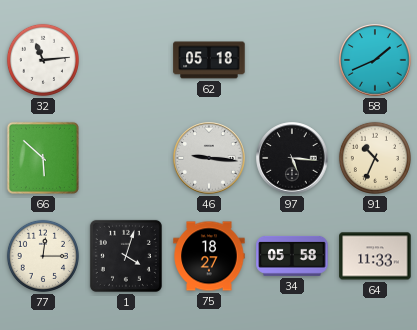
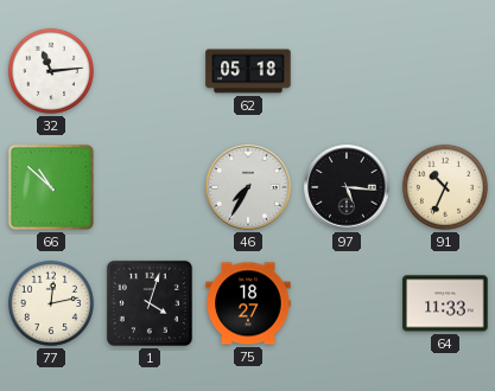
58: 1:41 -> none
66: 5:52 -> 10:52
46: 9:16 -> 7:35
77: 12:15 -> 12:13
34: 05:58 -> none
